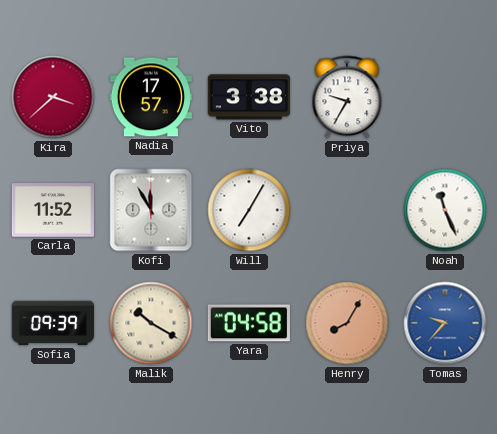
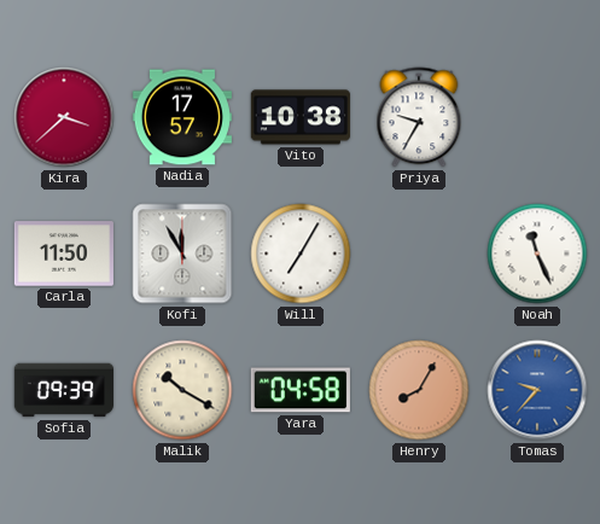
Vito: 3:38 -> 10:38
Carla: 11:52 -> 11:50
